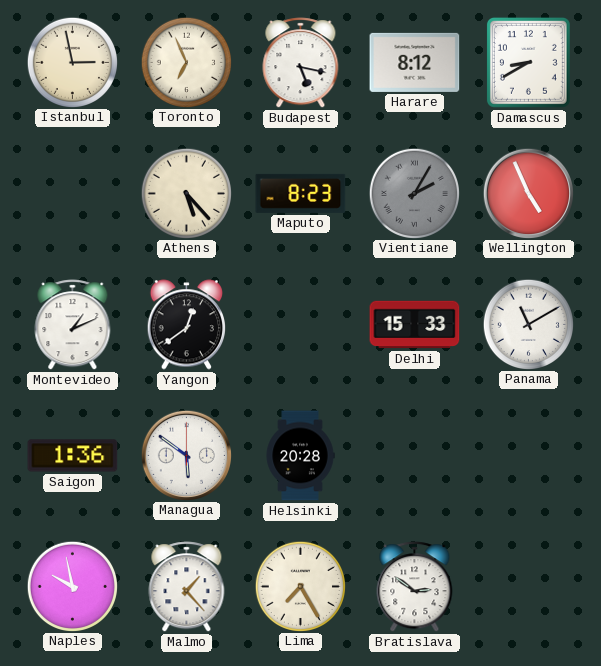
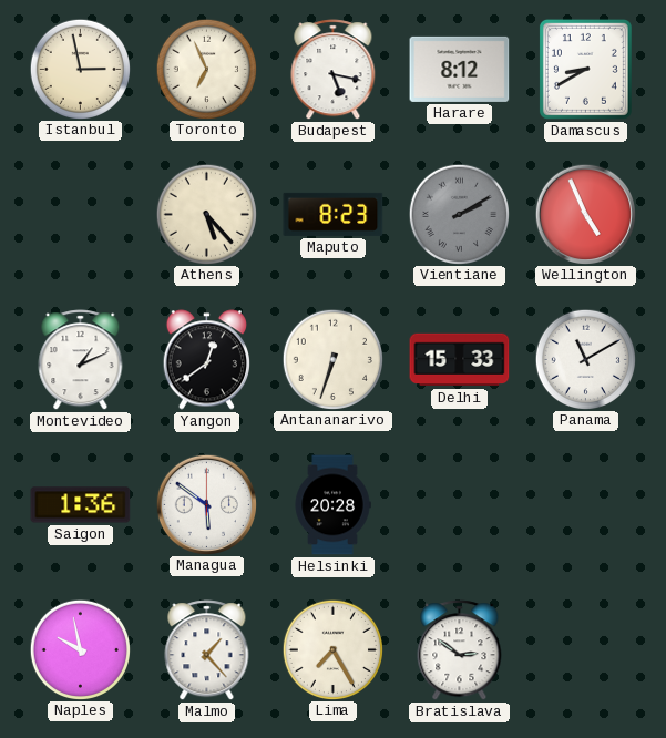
Vientiane: 2:05 -> 2:10
Antananarivo: none -> 6:33
